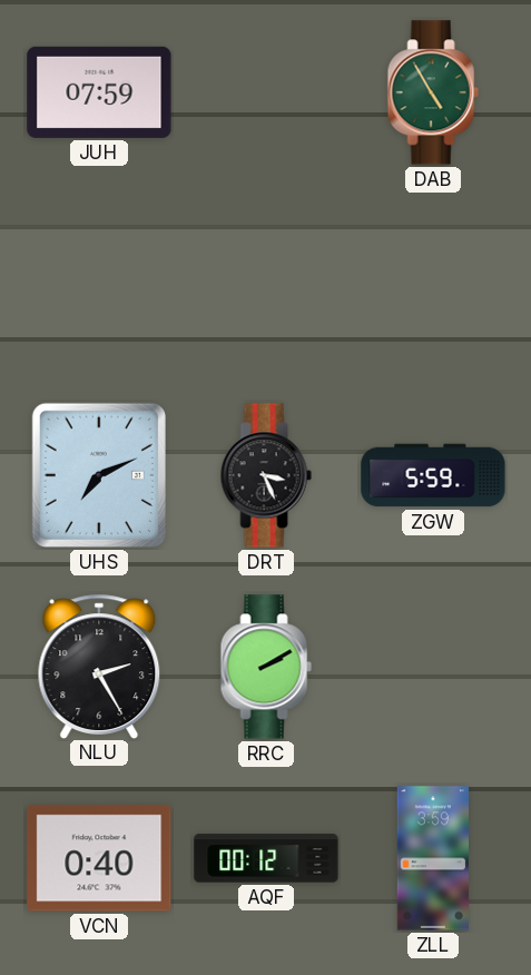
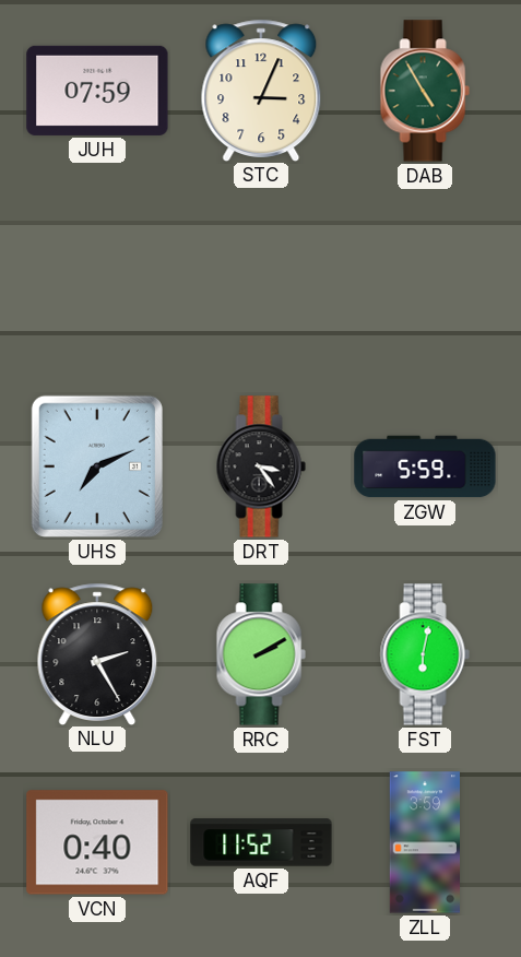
STC: none -> 3:04
DRT: 3:26 -> 3:24
FST: none -> 6:02
AQF: 00:12 -> 11:52
